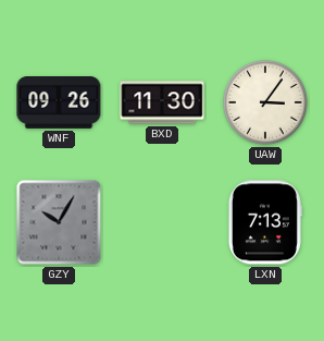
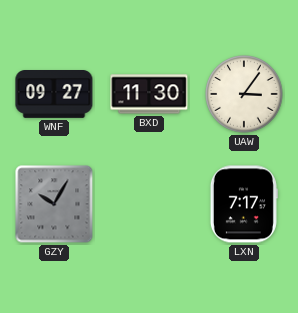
WNF: 09:26 -> 09:27
LXN: 7:13 -> 7:17
